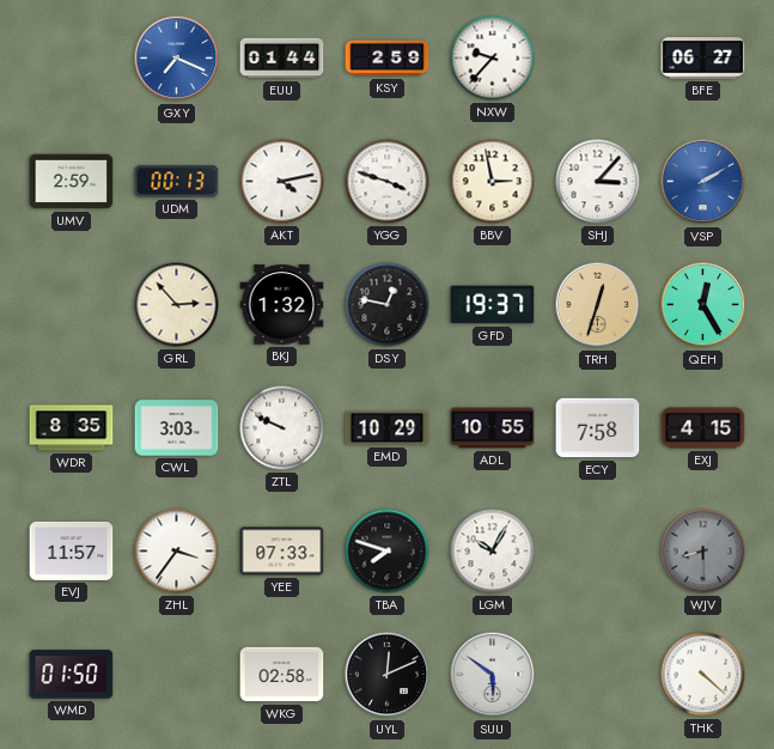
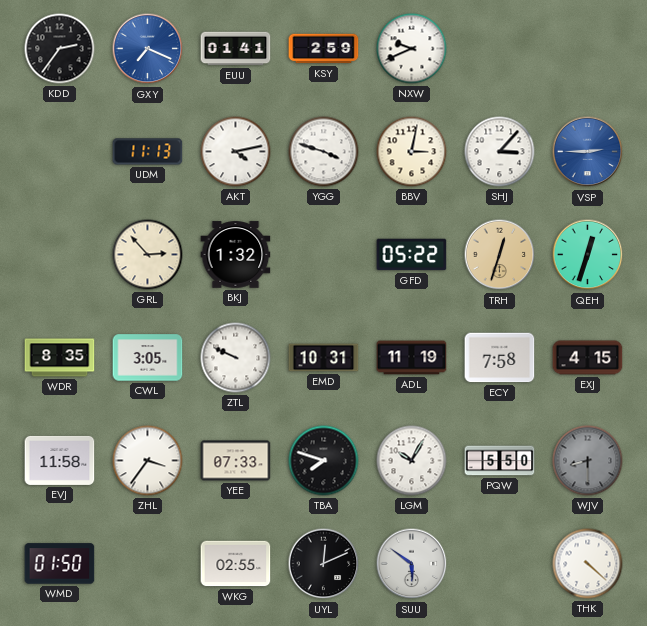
KDD: none -> 2:36
EUU: 01:44 -> 01:41
NXW: 9:37 -> 9:41
BFE: 06:27 -> none
UMV: 2:59 -> none
UDM: 00:13 -> 11:13
BBV: 2:58 -> 3:02
VSP: 2:10 -> 2:45
DSY: 12:47 -> none
GFD: 19:37 -> 05:22
QEH: 12:25 -> 12:33
CWL: 3:03 -> 3:05
EMD: 10:29 -> 10:31
ADL: 10:55 -> 11:19
EVJ: 11:57 -> 11:58
PQW: none -> 5:50
WKG: 02:58 -> 02:55
